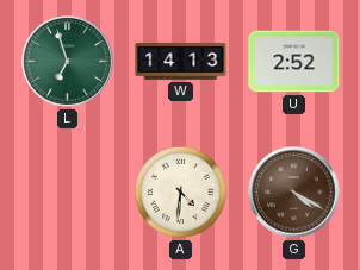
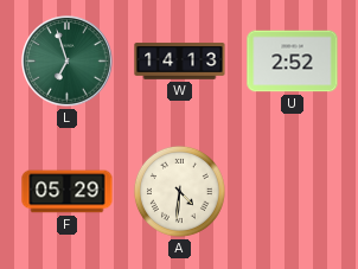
F: none -> 05:29
G: 4:20 -> none
